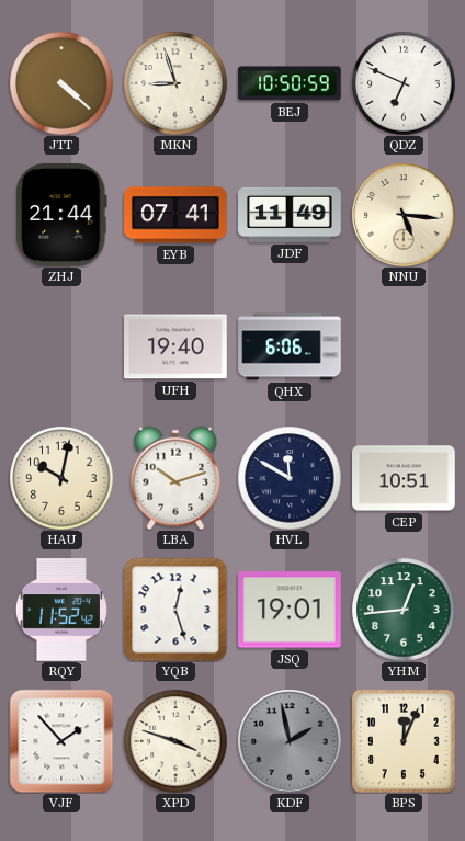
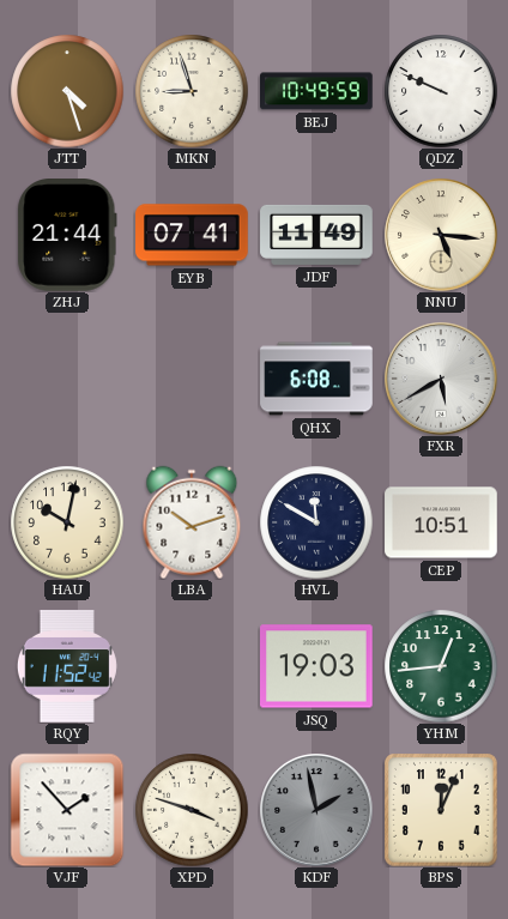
JTT: 4:22 -> 4:27
BEJ: 10:50 -> 10:49
QDZ: 6:49 -> 9:49
UFH: 19:40 -> none
QHX: 6:06 -> 6:08
FXR: none -> 5:40
YQB: 12:27 -> none
JSQ: 19:01 -> 19:03
